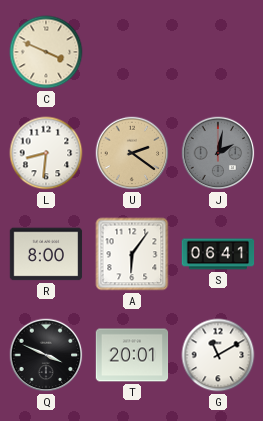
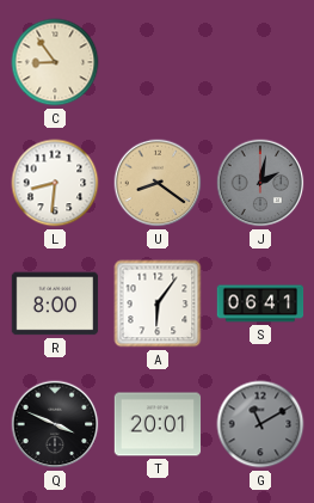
C: 3:49 -> 8:54
U: 2:21 -> 8:21
G dial: white -> grey
